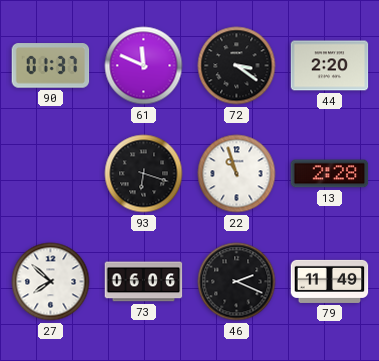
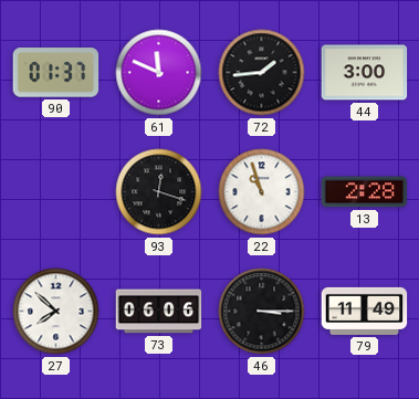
72: 3:21 -> 1:44
44: 2:20 -> 3:00
93: 6:18 -> 12:18
46: 2:19 -> 3:15
